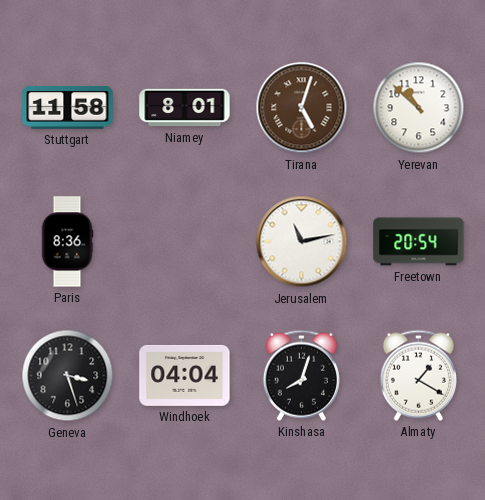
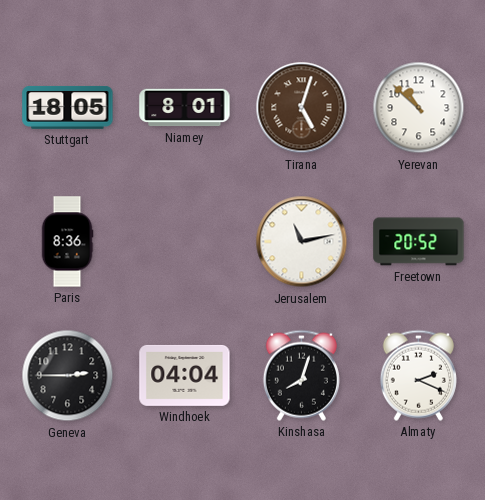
Stuttgart: 11:58 -> 18:05
Freetown: 20:54 -> 20:52
Geneva: 3:27 -> 2:45
Almaty: 1:20 -> 2:19
